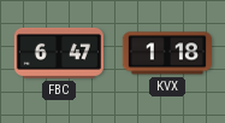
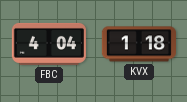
FBC: 6:47 -> 4:04
